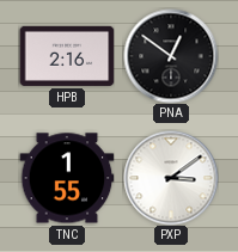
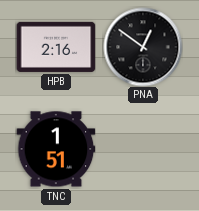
TNC: 1:55 -> 1:51
PXP: 3:09 -> none
